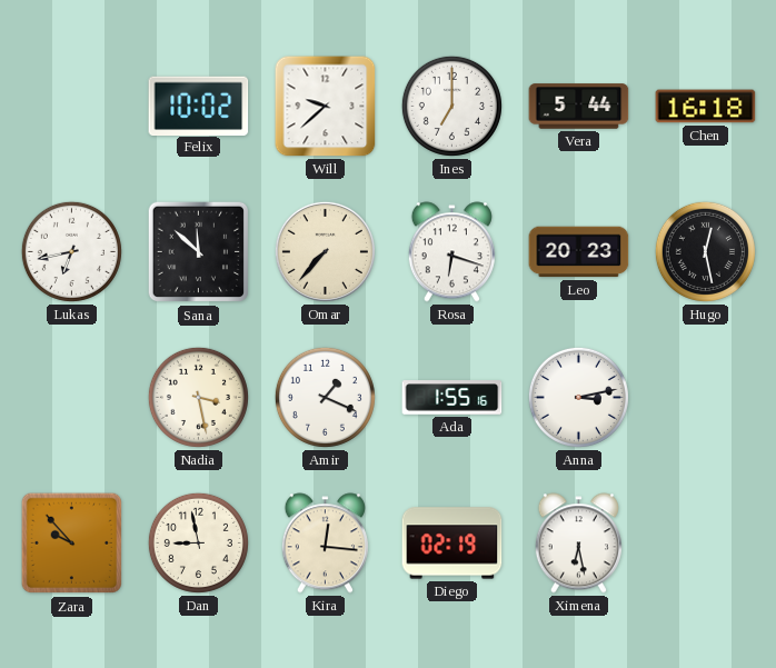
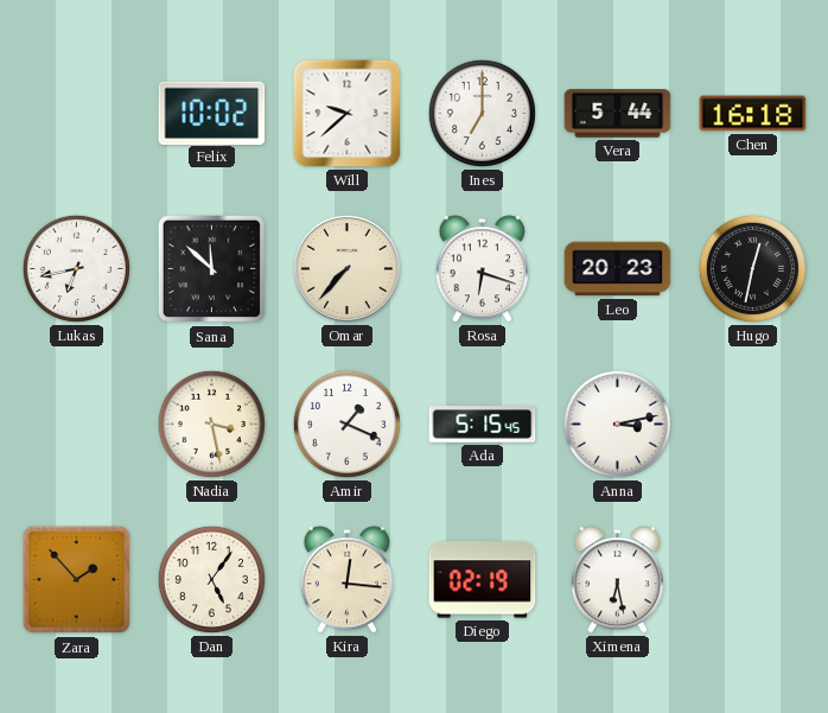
Hugo: 12:28 -> 12:32
Ada: 1:55 -> 5:15
Zara: 9:53 -> 1:53
Dan: 8:58 -> 5:06
